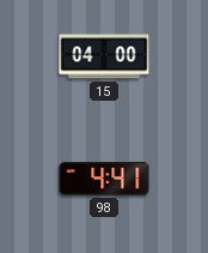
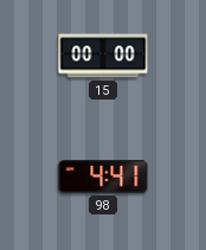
15: 04:00 -> 00:00
